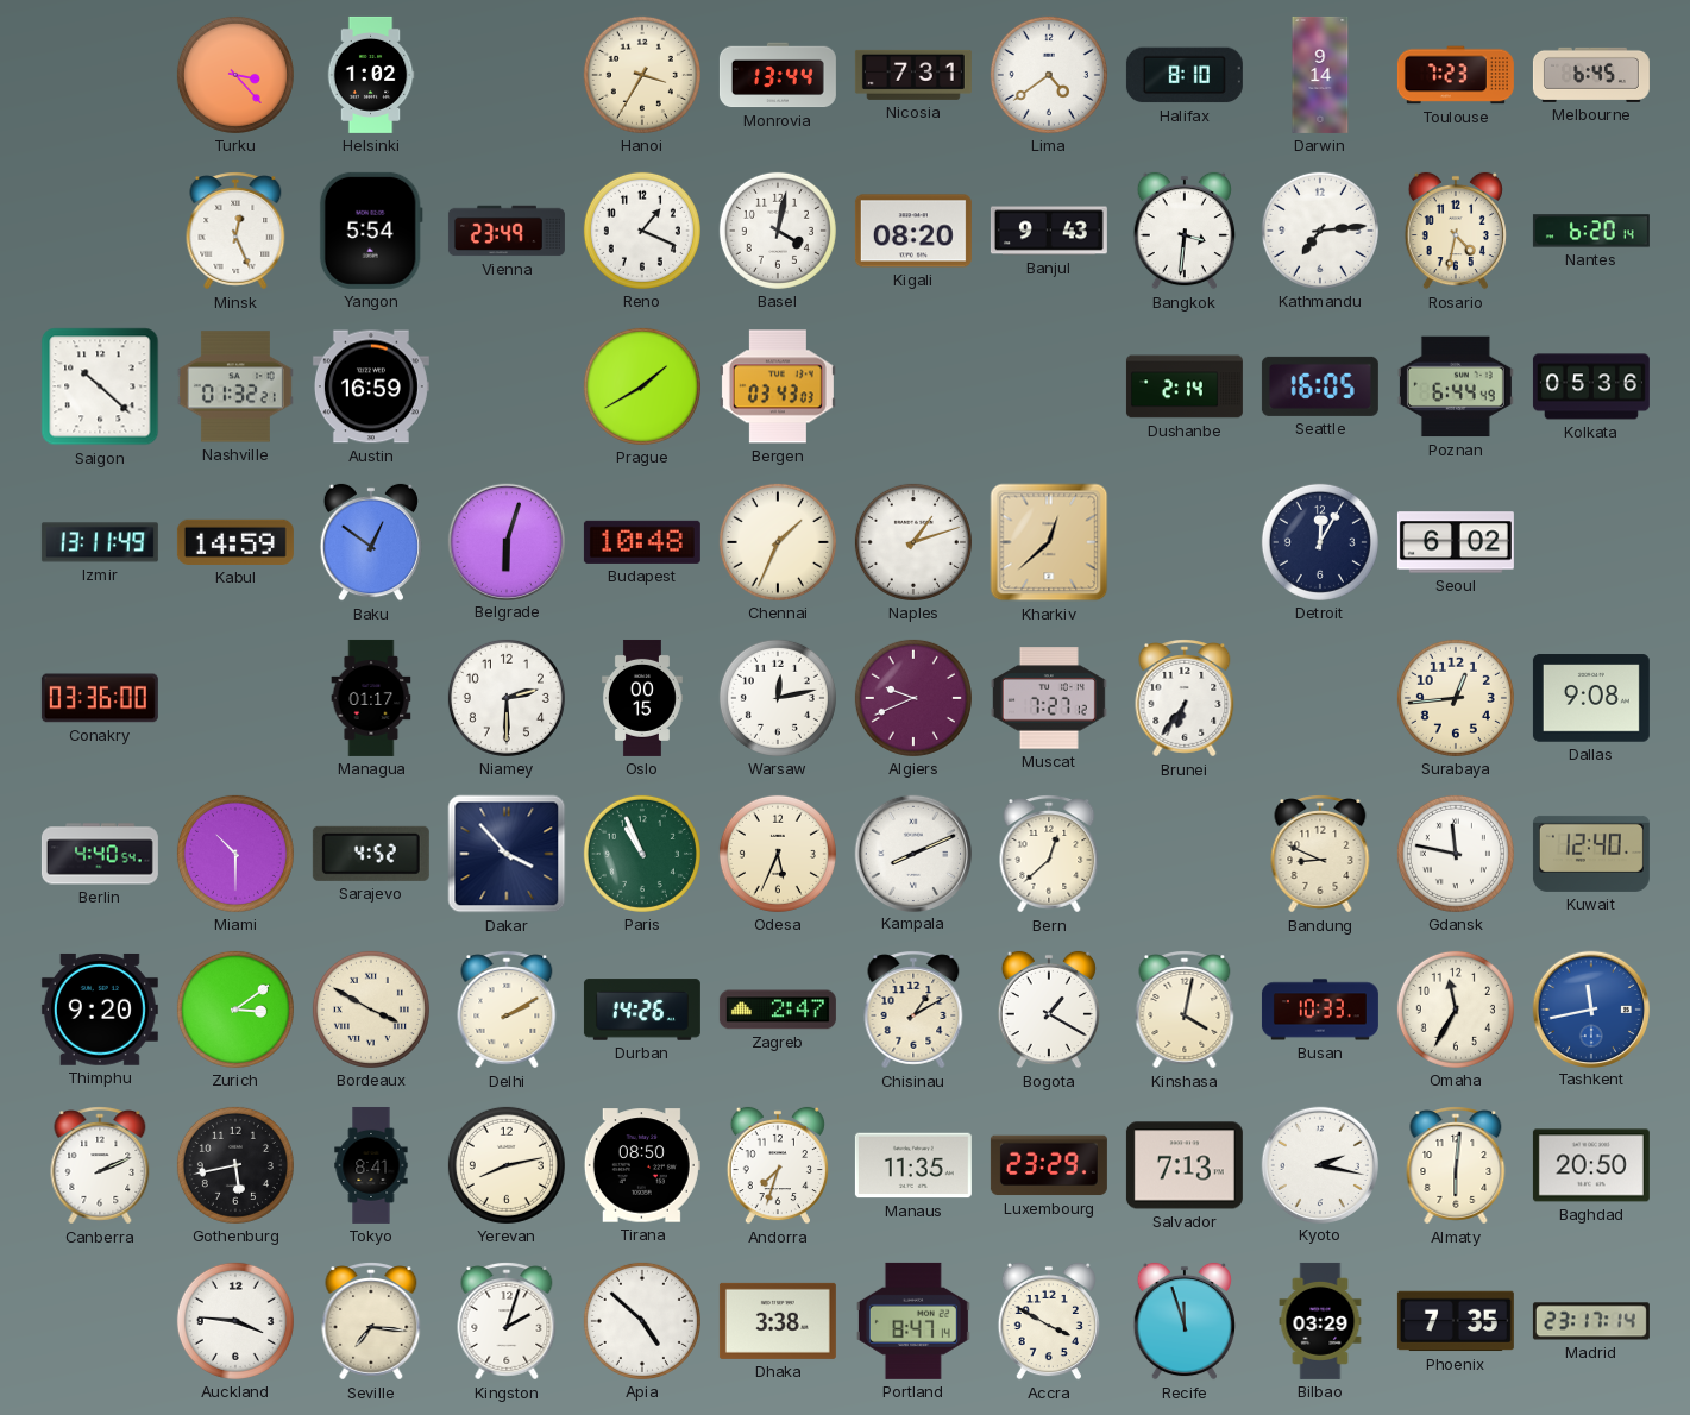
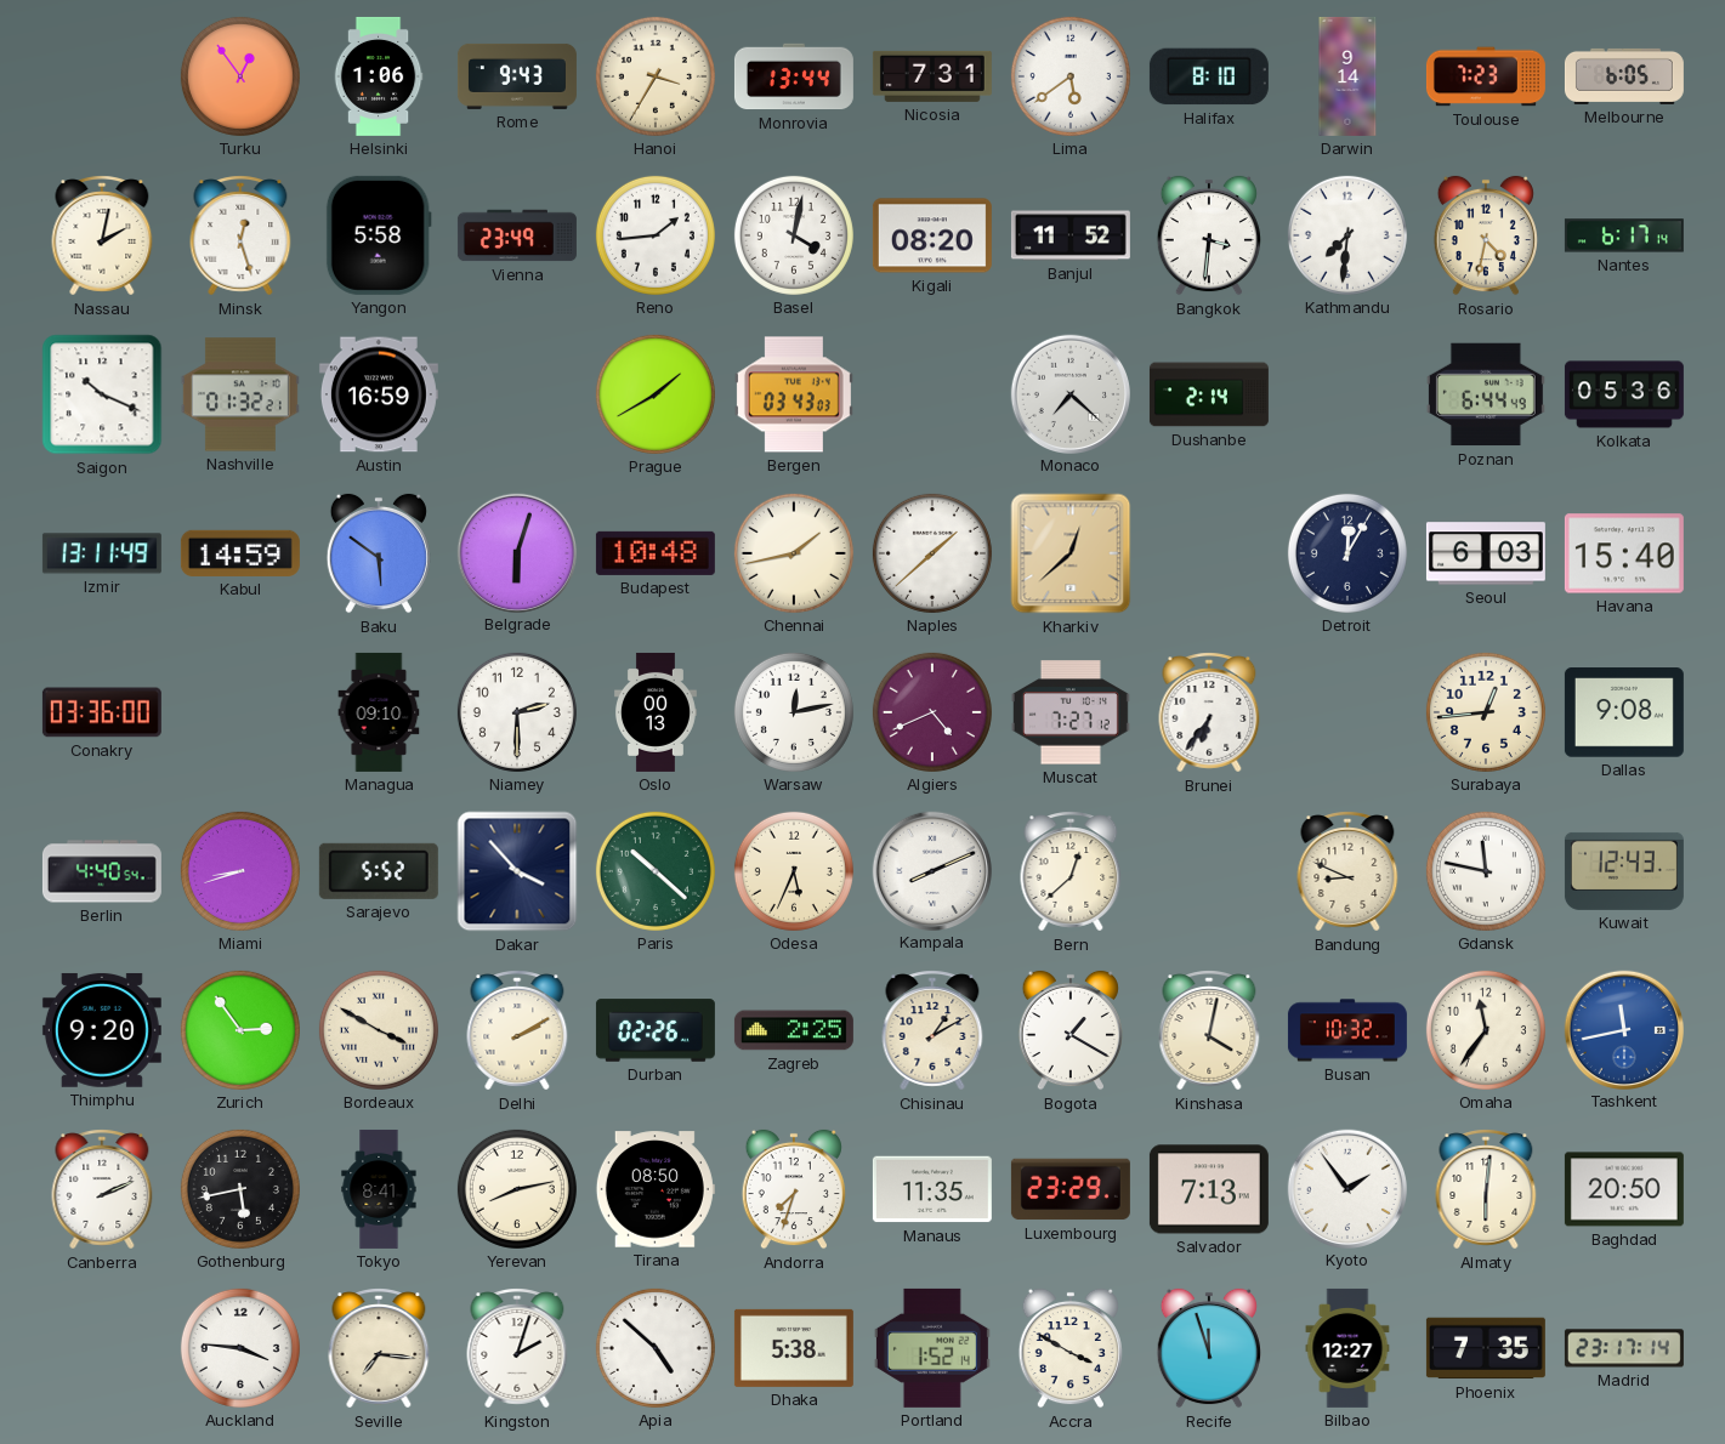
Turku: 3:23 -> 12:54
Helsinki: 1:02 -> 1:06
Rome: none -> 9:43
Lima: 4:39 -> 5:39
Melbourne: 6:45 -> 6:05
Nassau: none -> 2:02
Minsk: 12:26 -> 12:27
Yangon: 5:54 -> 5:58
Reno: 1:19 -> 1:44
Banjul: 9:43 -> 11:52
Kathmandu: 7:14 -> 7:31
Nantes: 6:20 -> 6:17
Saigon: 10:22 -> 10:19
Monaco: none -> 7:22
Seattle: 16:05 -> none
Baku: 12:51 -> 5:51
Chennai: 1:34 -> 1:43
Naples: 1:12 -> 1:38
Seoul: 6:02 -> 6:03
Havana: none -> 15:40
Managua: 01:17 -> 09:10
Oslo: 00:15 -> 00:13
Algiers: 9:41 -> 4:41
Miami: 10:30 -> 8:42
Sarajevo: 4:52 -> 5:52
Paris: 10:56 -> 10:22
Kuwait: 12:40 -> 12:43
Zurich: 3:09 -> 2:54
Durban: 14:26 -> 02:26
Zagreb: 2:47 -> 2:25
Busan: 10:33 -> 10:32
Omaha: 11:35 -> 11:36
Kyoto: 2:17 -> 1:54
Dhaka: 3:38 -> 5:38
Portland: 8:47 -> 1:52
Bilbao: 03:29 -> 12:27
